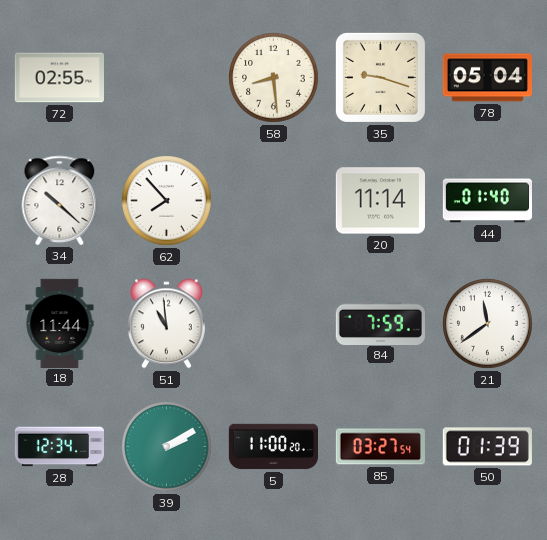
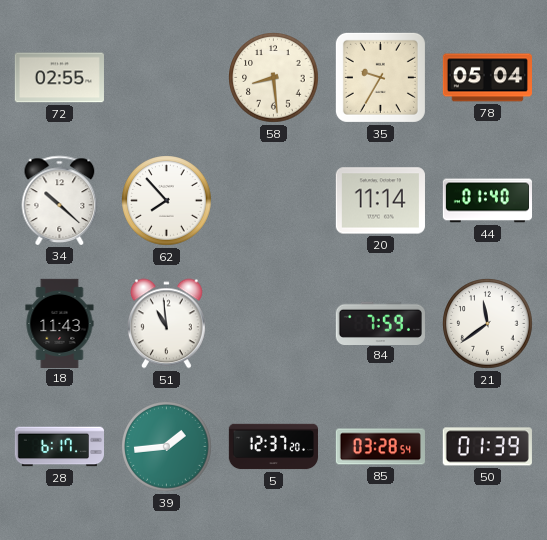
35: 9:18 -> 9:35
18: 11:44 -> 11:43
28: 12:34 -> 6:17
39: 2:10 -> 1:44
5: 11:00 -> 12:37
85: 03:27 -> 03:28
